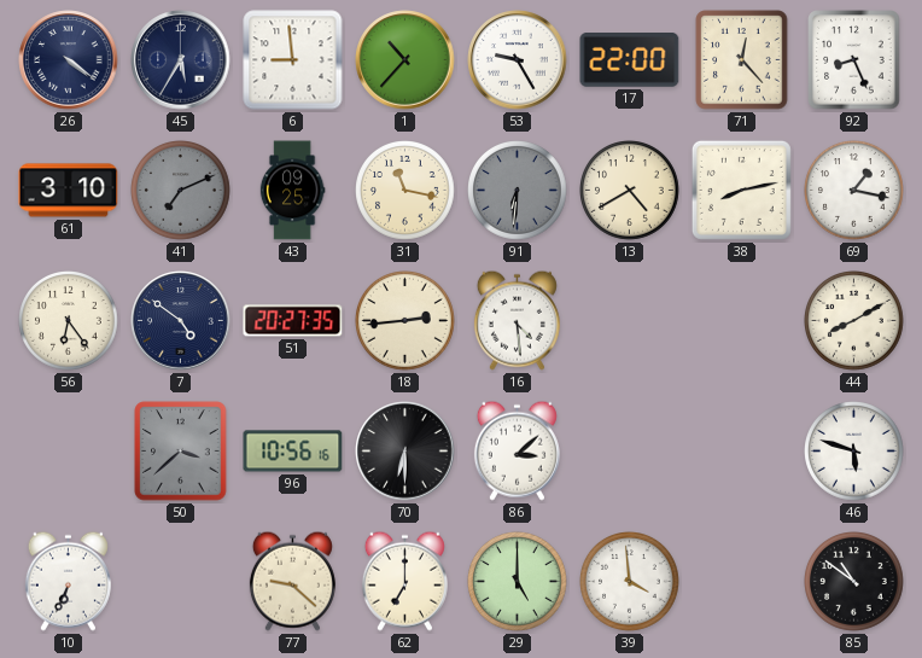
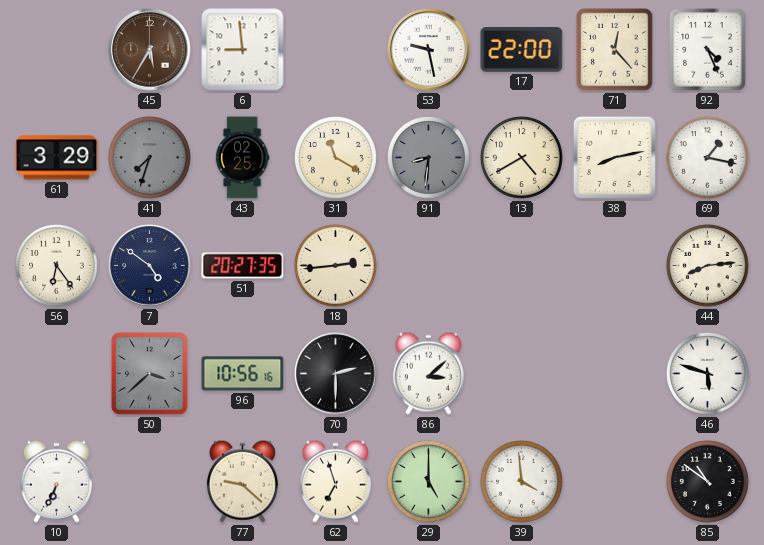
26: 4:21 -> none
45 dial: navy -> brown
1: 10:37 -> none
53: 9:25 -> 9:28
92: 8:26 -> 4:26
61: 3:10 -> 3:29
41: 7:11 -> 7:33
43: 09:25 -> 02:25
31: 11:17 -> 11:20
91: 6:31 -> 8:31
16: 4:29 -> none
44: 8:10 -> 8:14
70: 6:30 -> 2:30
62: 7:00 -> 6:57
